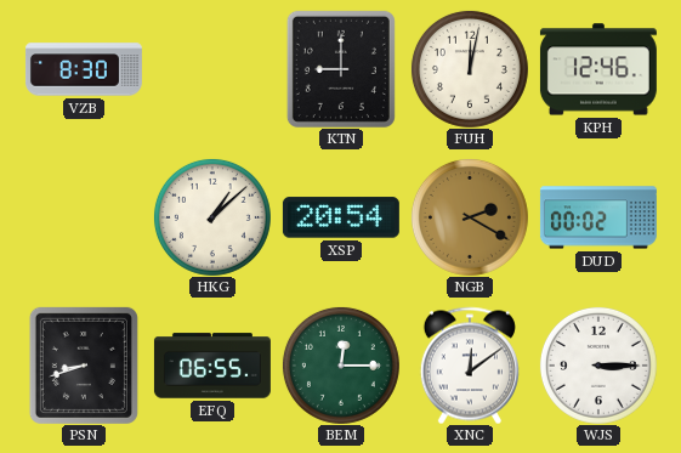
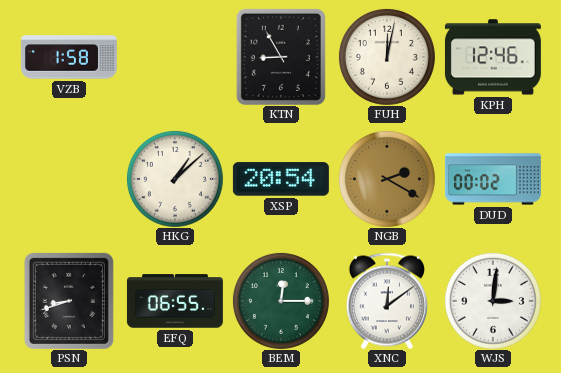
VZB: 8:30 -> 1:58
KTN: 9:00 -> 8:55
WJS: 3:15 -> 3:01
